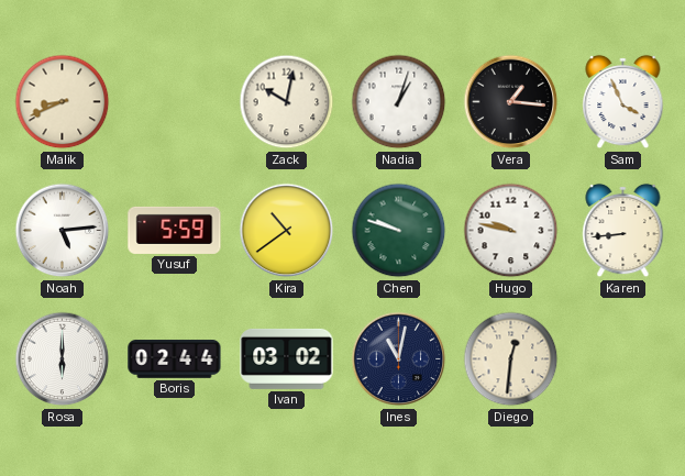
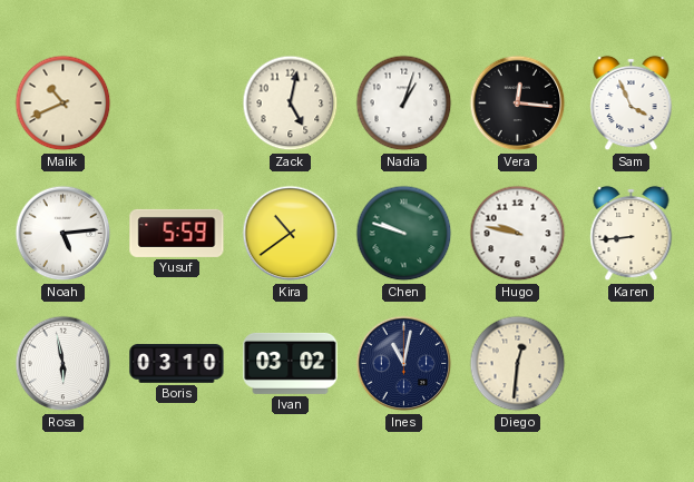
Malik: 8:41 -> 10:41
Zack: 10:02 -> 5:02
Vera: 1:16 -> 12:16
Rosa: 6:00 -> 5:58
Boris: 02:44 -> 03:10
